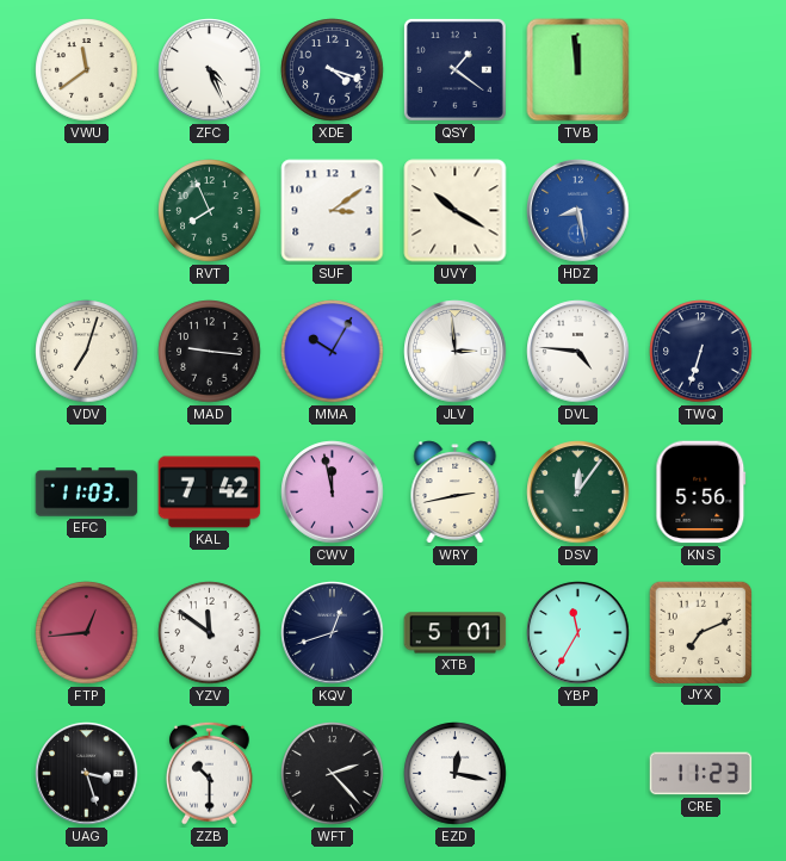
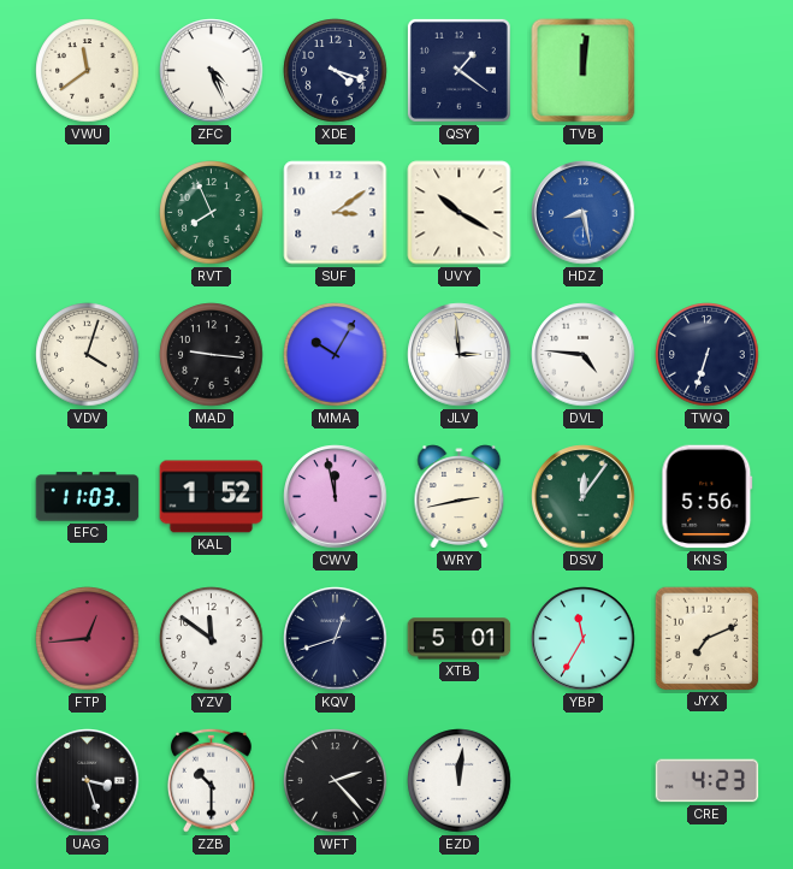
TVB: 11:59 -> 12:01
VDV: 7:03 -> 4:03
KAL: 7:42 -> 1:52
EZD: 12:17 -> 12:01
CRE: 11:23 -> 4:23
